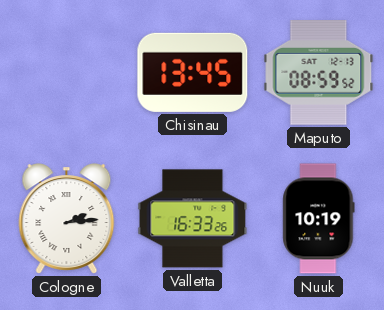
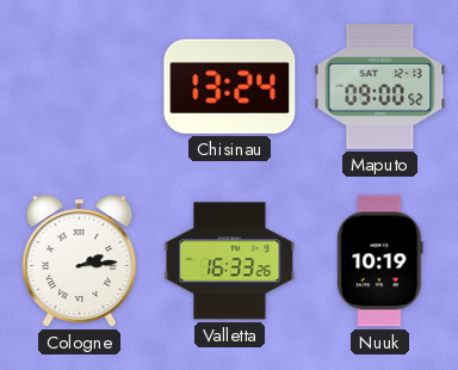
Chisinau: 13:45 -> 13:24
Maputo: 08:59 -> 09:00
